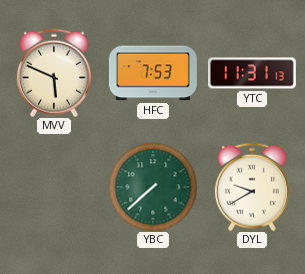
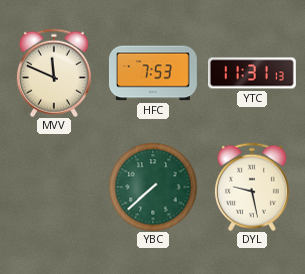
MVV: 5:49 -> 11:49
DYL: 9:40 -> 9:28
